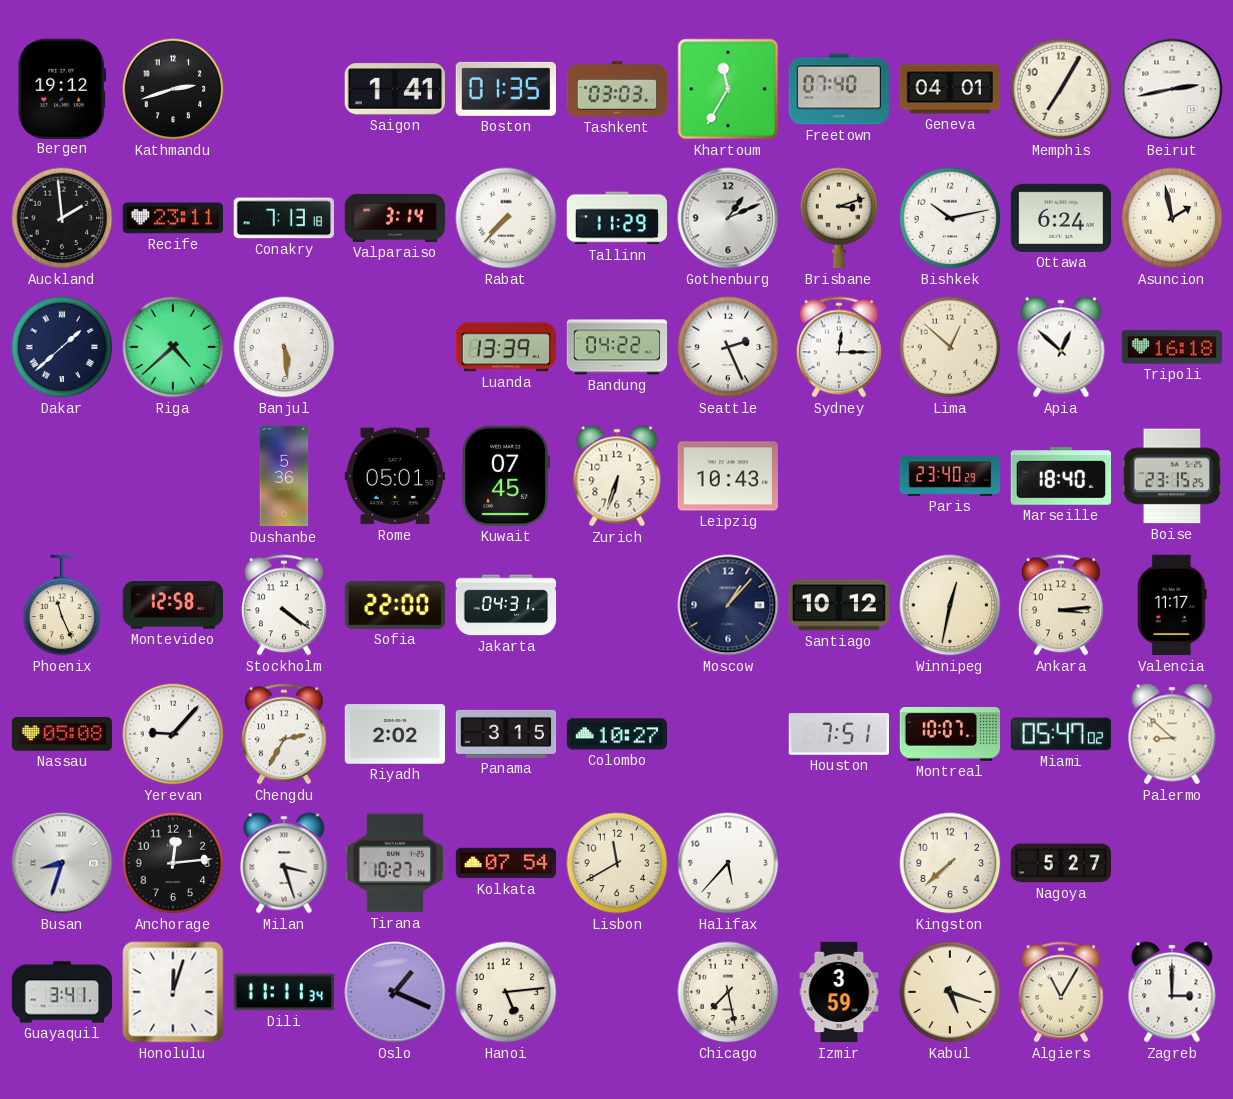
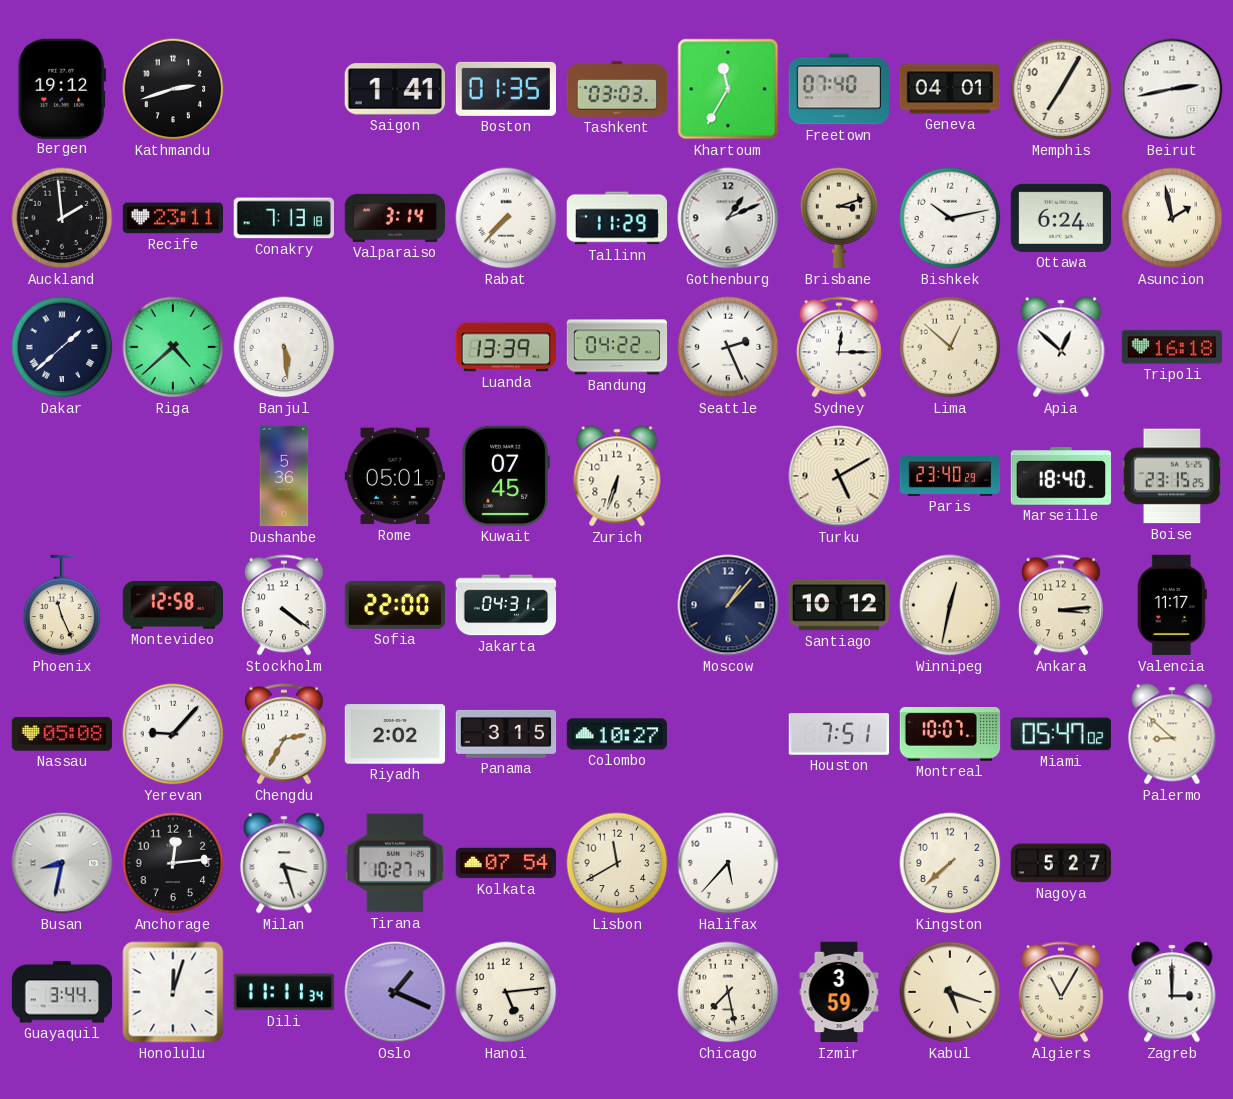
Leipzig: 10:43 -> none
Turku: none -> 5:10
Busan: 8:33 -> 8:32
Guayaquil: 3:41 -> 3:44
